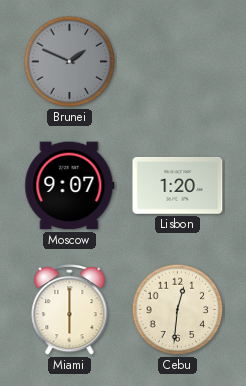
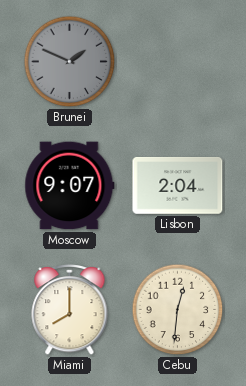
Lisbon: 1:20 -> 2:04
Miami: 6:00 -> 8:00
